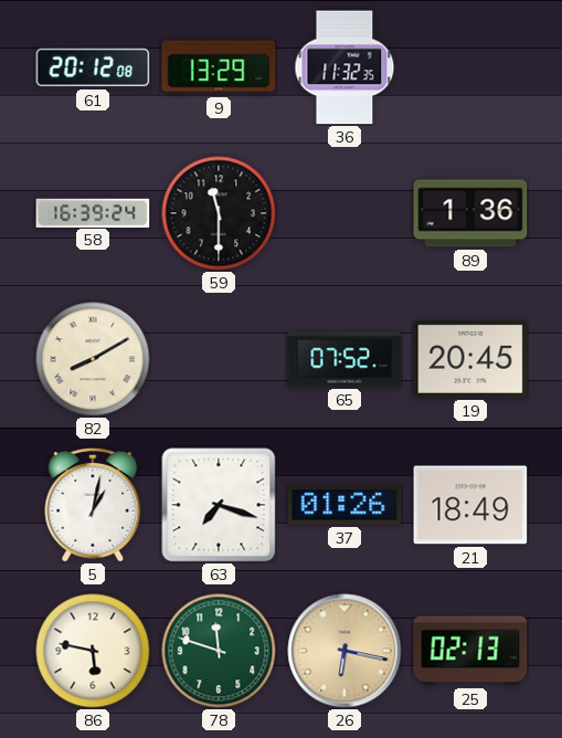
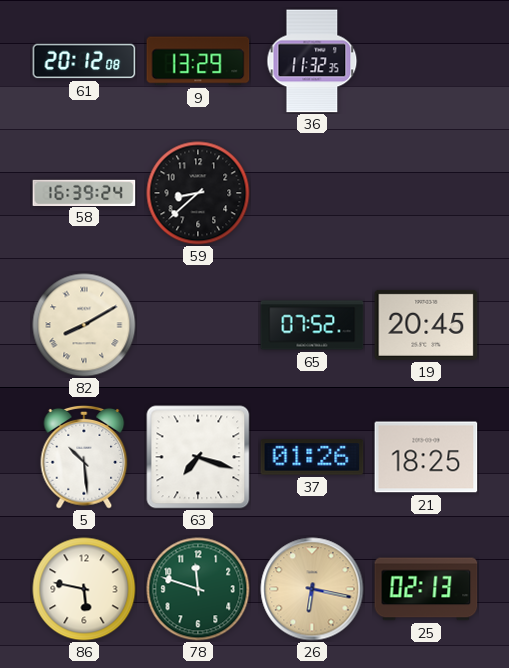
59: 11:30 -> 8:38
89: 1:36 -> none
5: 1:02 -> 10:29
21: 18:49 -> 18:25
